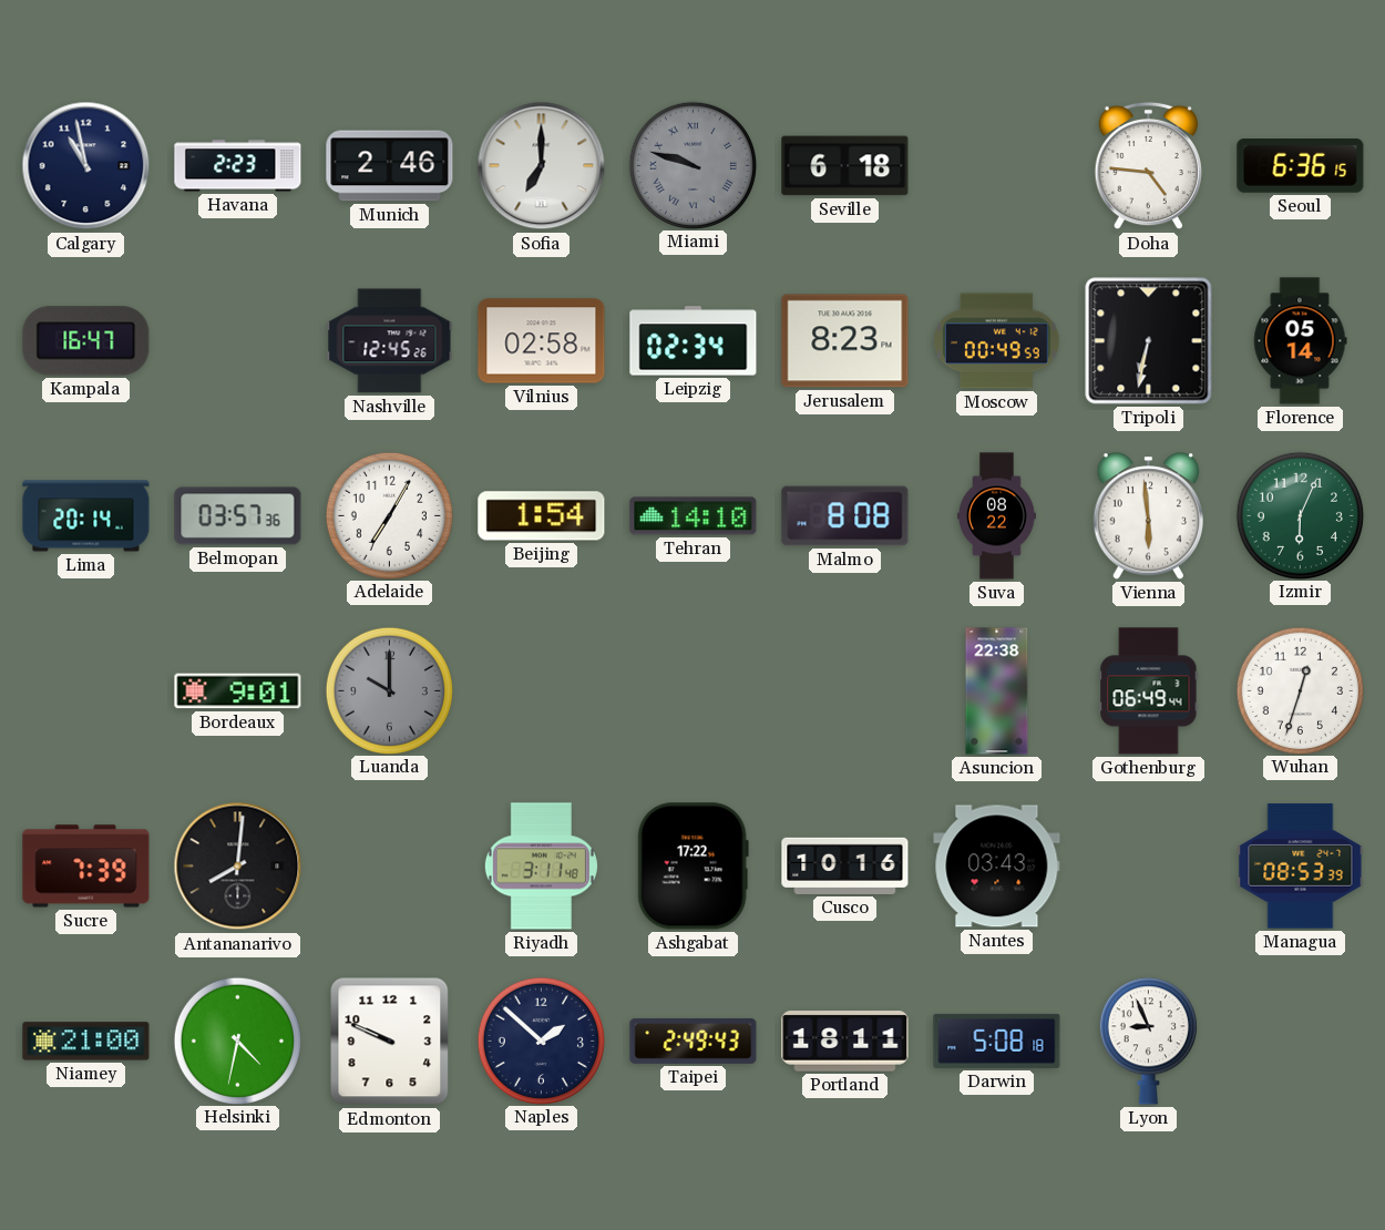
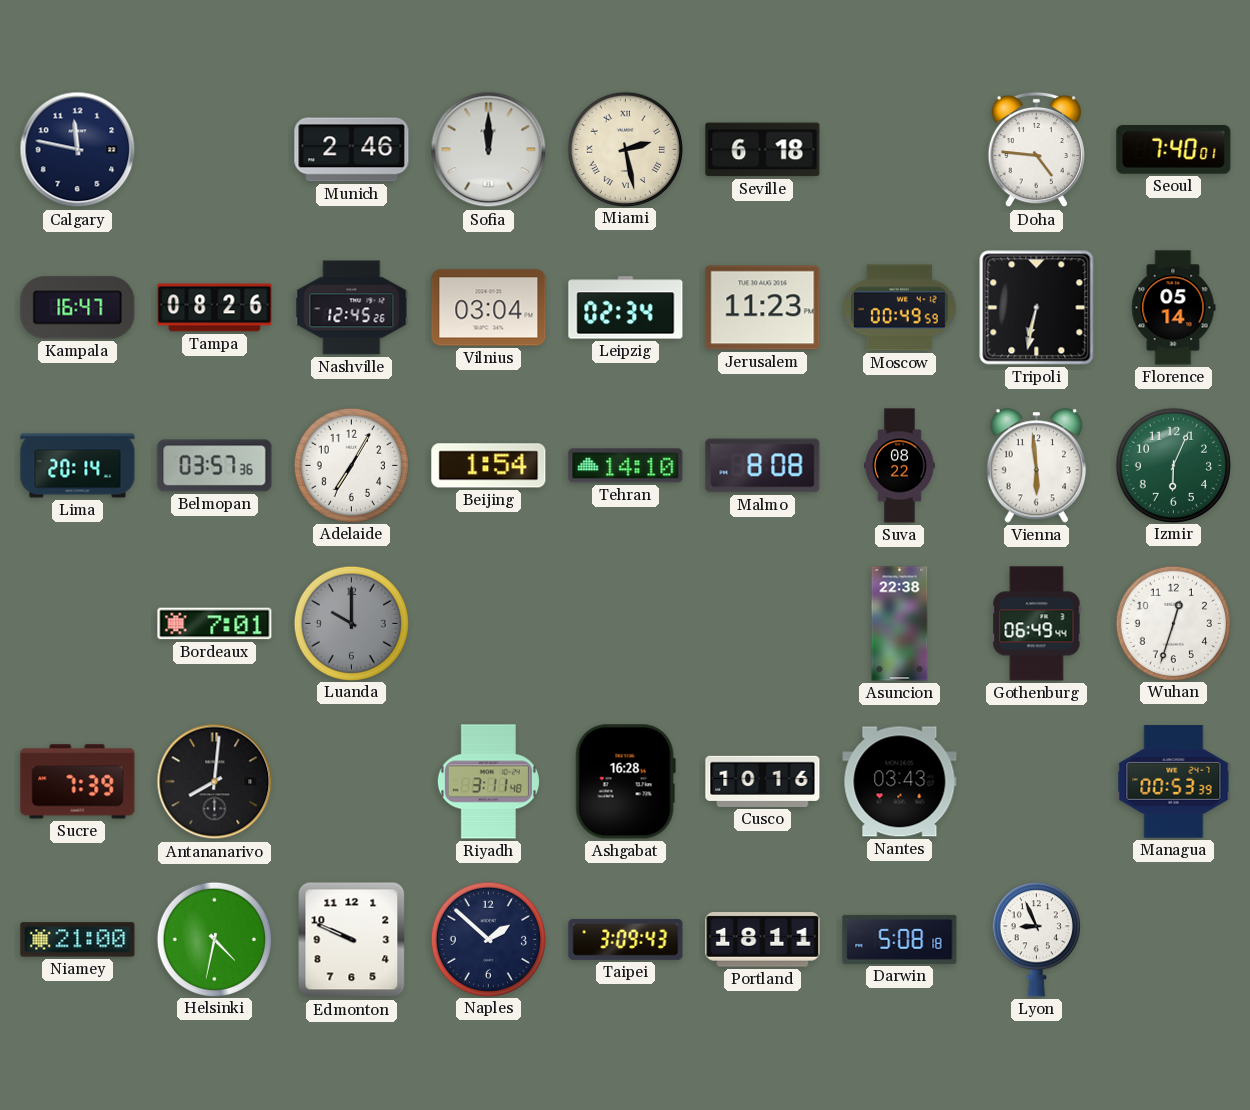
Calgary: 10:58 -> 11:47
Havana: 2:23 -> none
Sofia: 7:00 -> 12:00
Miami: 9:48 -> 2:28
Miami dial: grey -> cream
Seoul: 6:36 -> 7:40
Tampa: none -> 08:26
Vilnius: 02:58 -> 03:04
Jerusalem: 8:23 -> 11:23
Bordeaux: 9:01 -> 7:01
Ashgabat: 17:22 -> 16:28
Managua: 08:53 -> 00:53
Taipei: 2:49 -> 3:09
